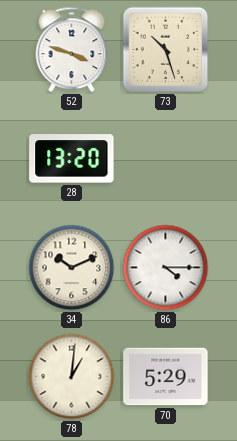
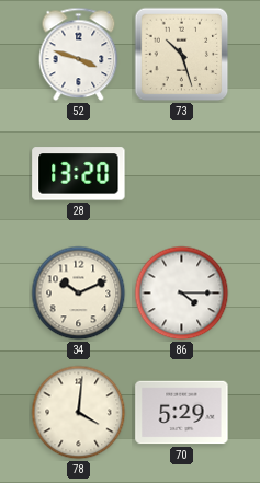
78: 1:01 -> 4:01
